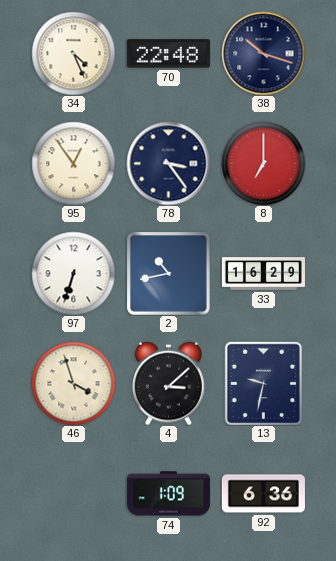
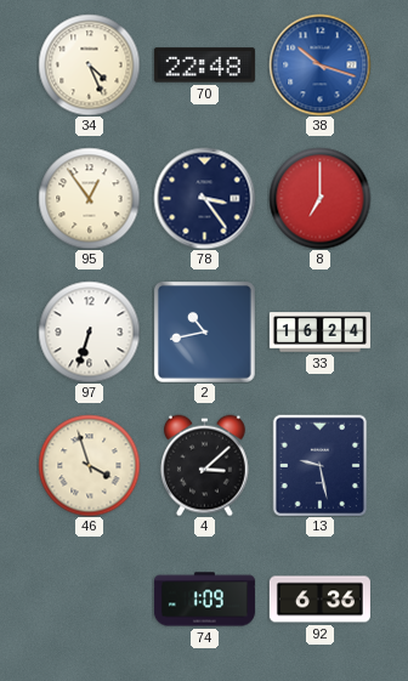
38 dial: navy -> blue
33: 16:29 -> 16:24
13: 9:32 -> 9:28
